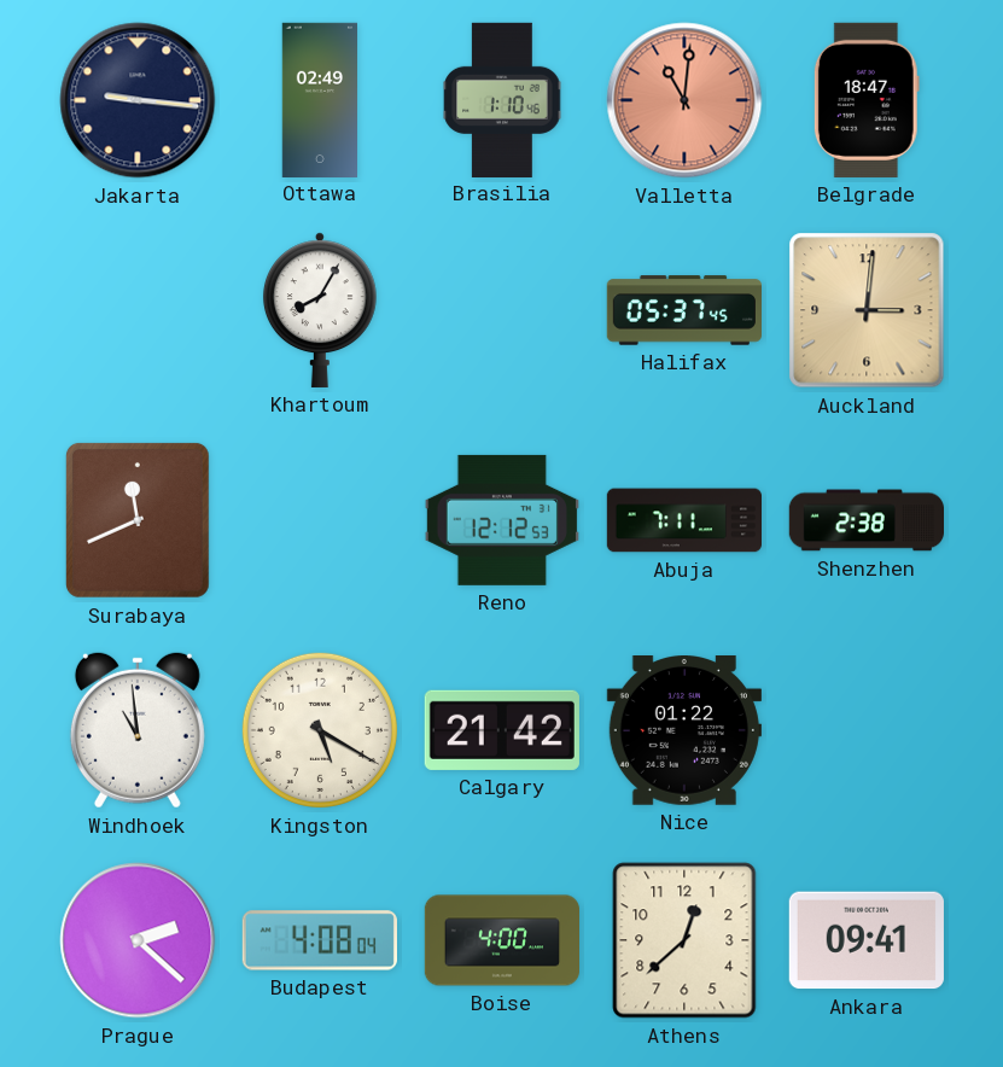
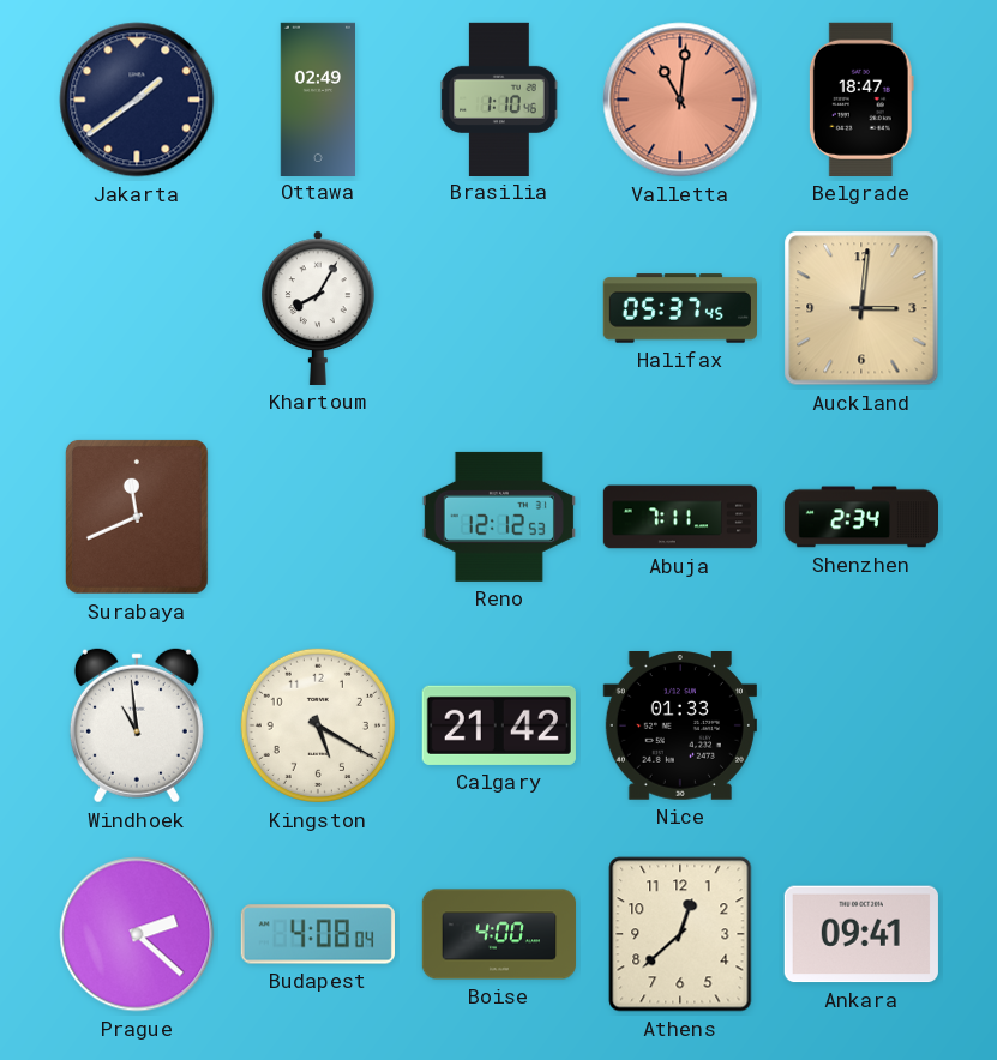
Jakarta: 9:16 -> 1:39
Shenzhen: 2:38 -> 2:34
Nice: 01:22 -> 01:33
